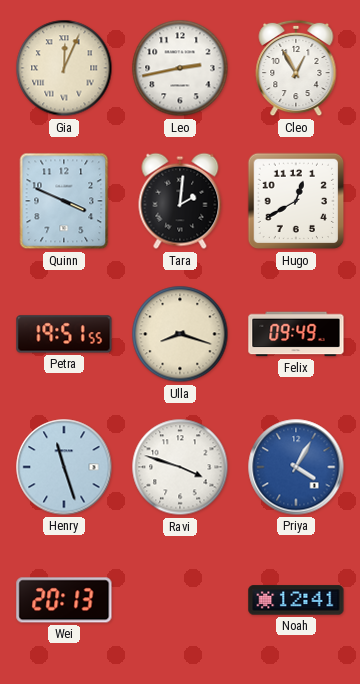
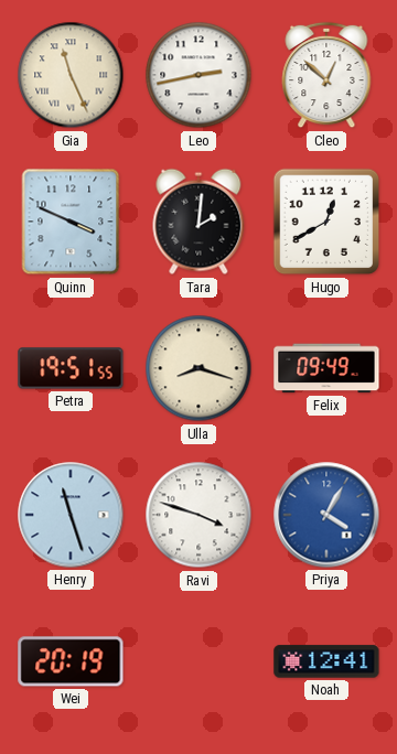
Gia: 12:04 -> 11:26
Cleo: 12:55 -> 12:52
Wei: 20:13 -> 20:19
